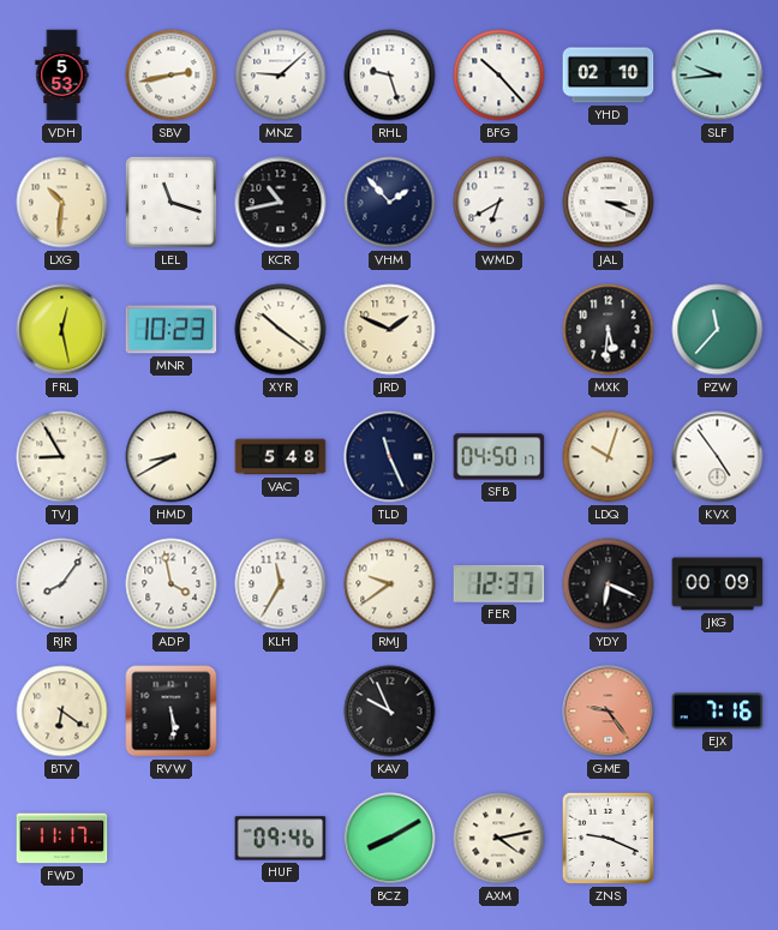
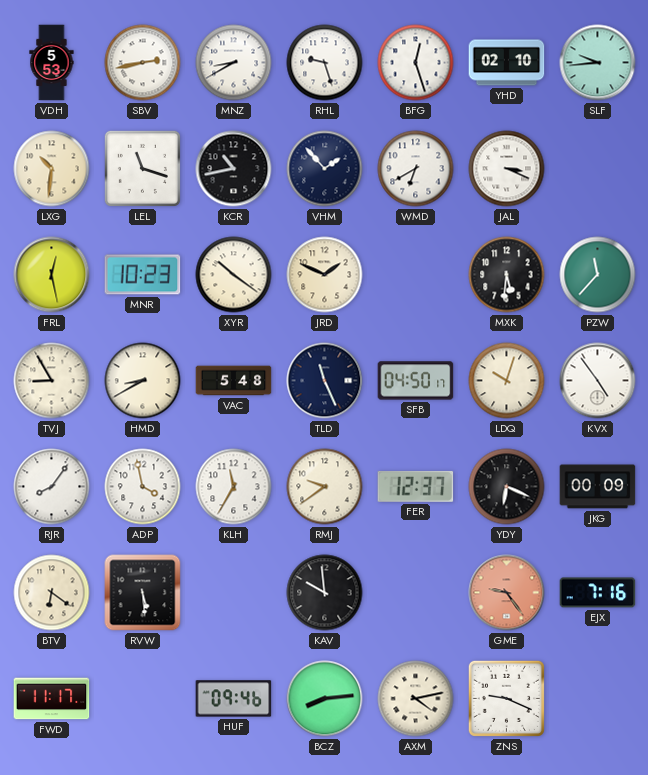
MNZ: 9:08 -> 8:40
BFG: 10:23 -> 12:27
KAV: 9:56 -> 9:59
BCZ: 8:10 -> 8:14
